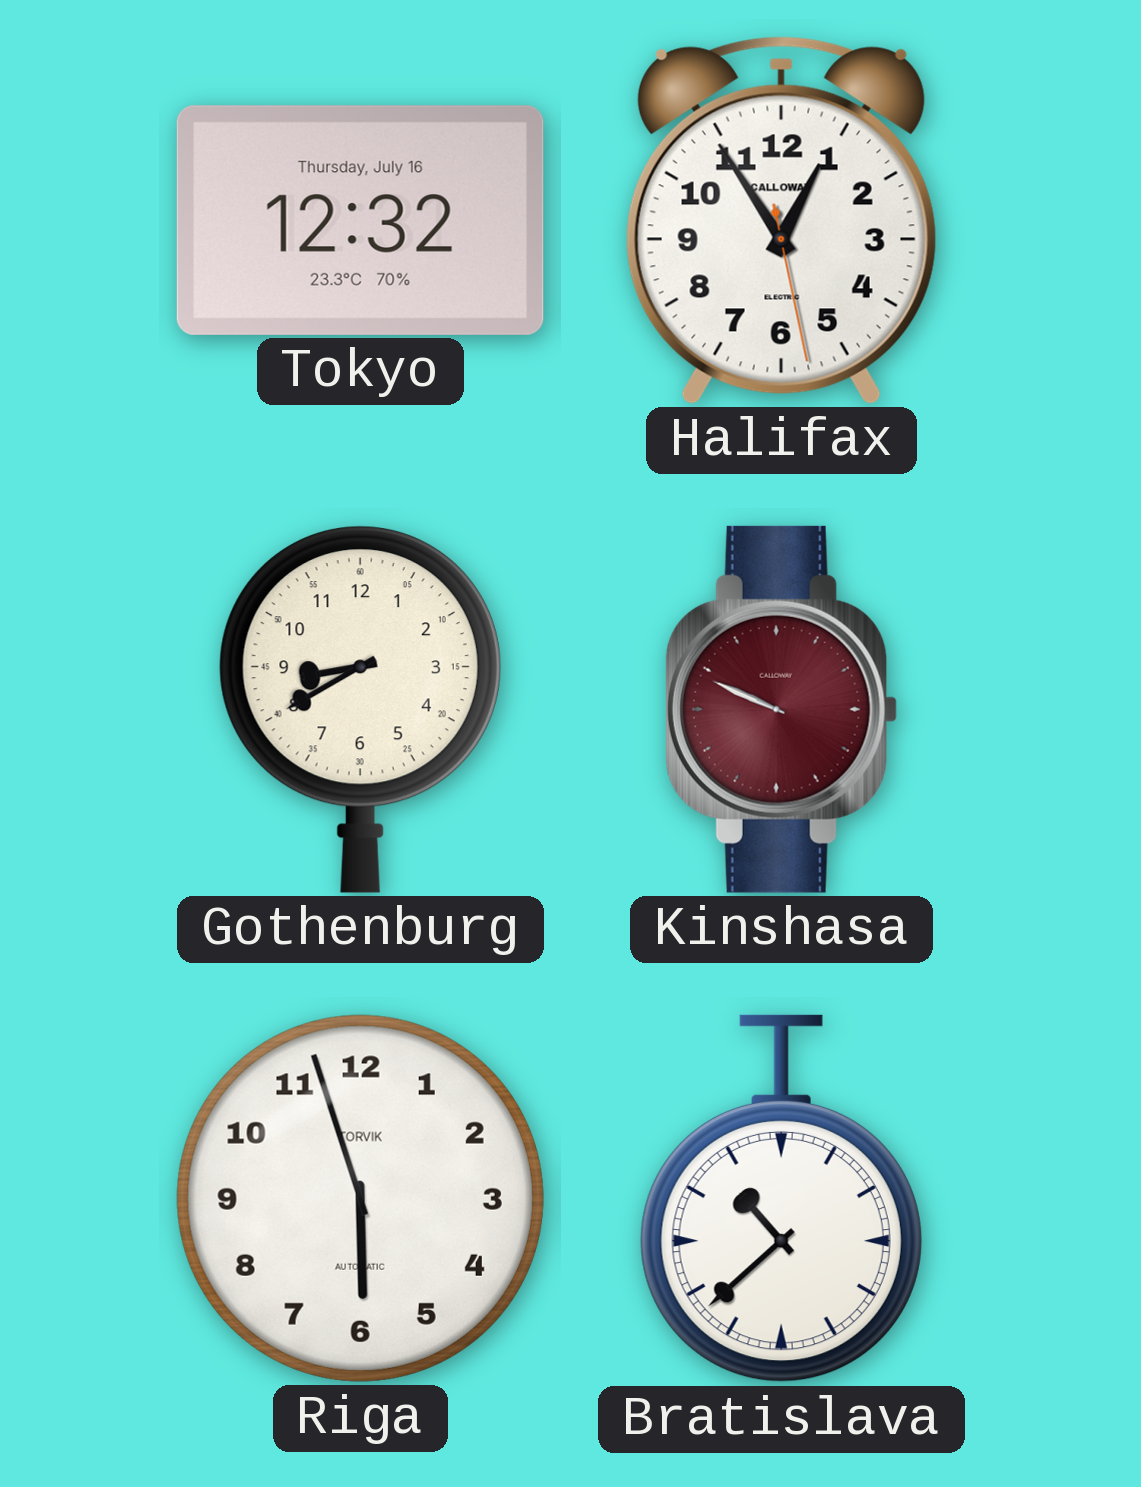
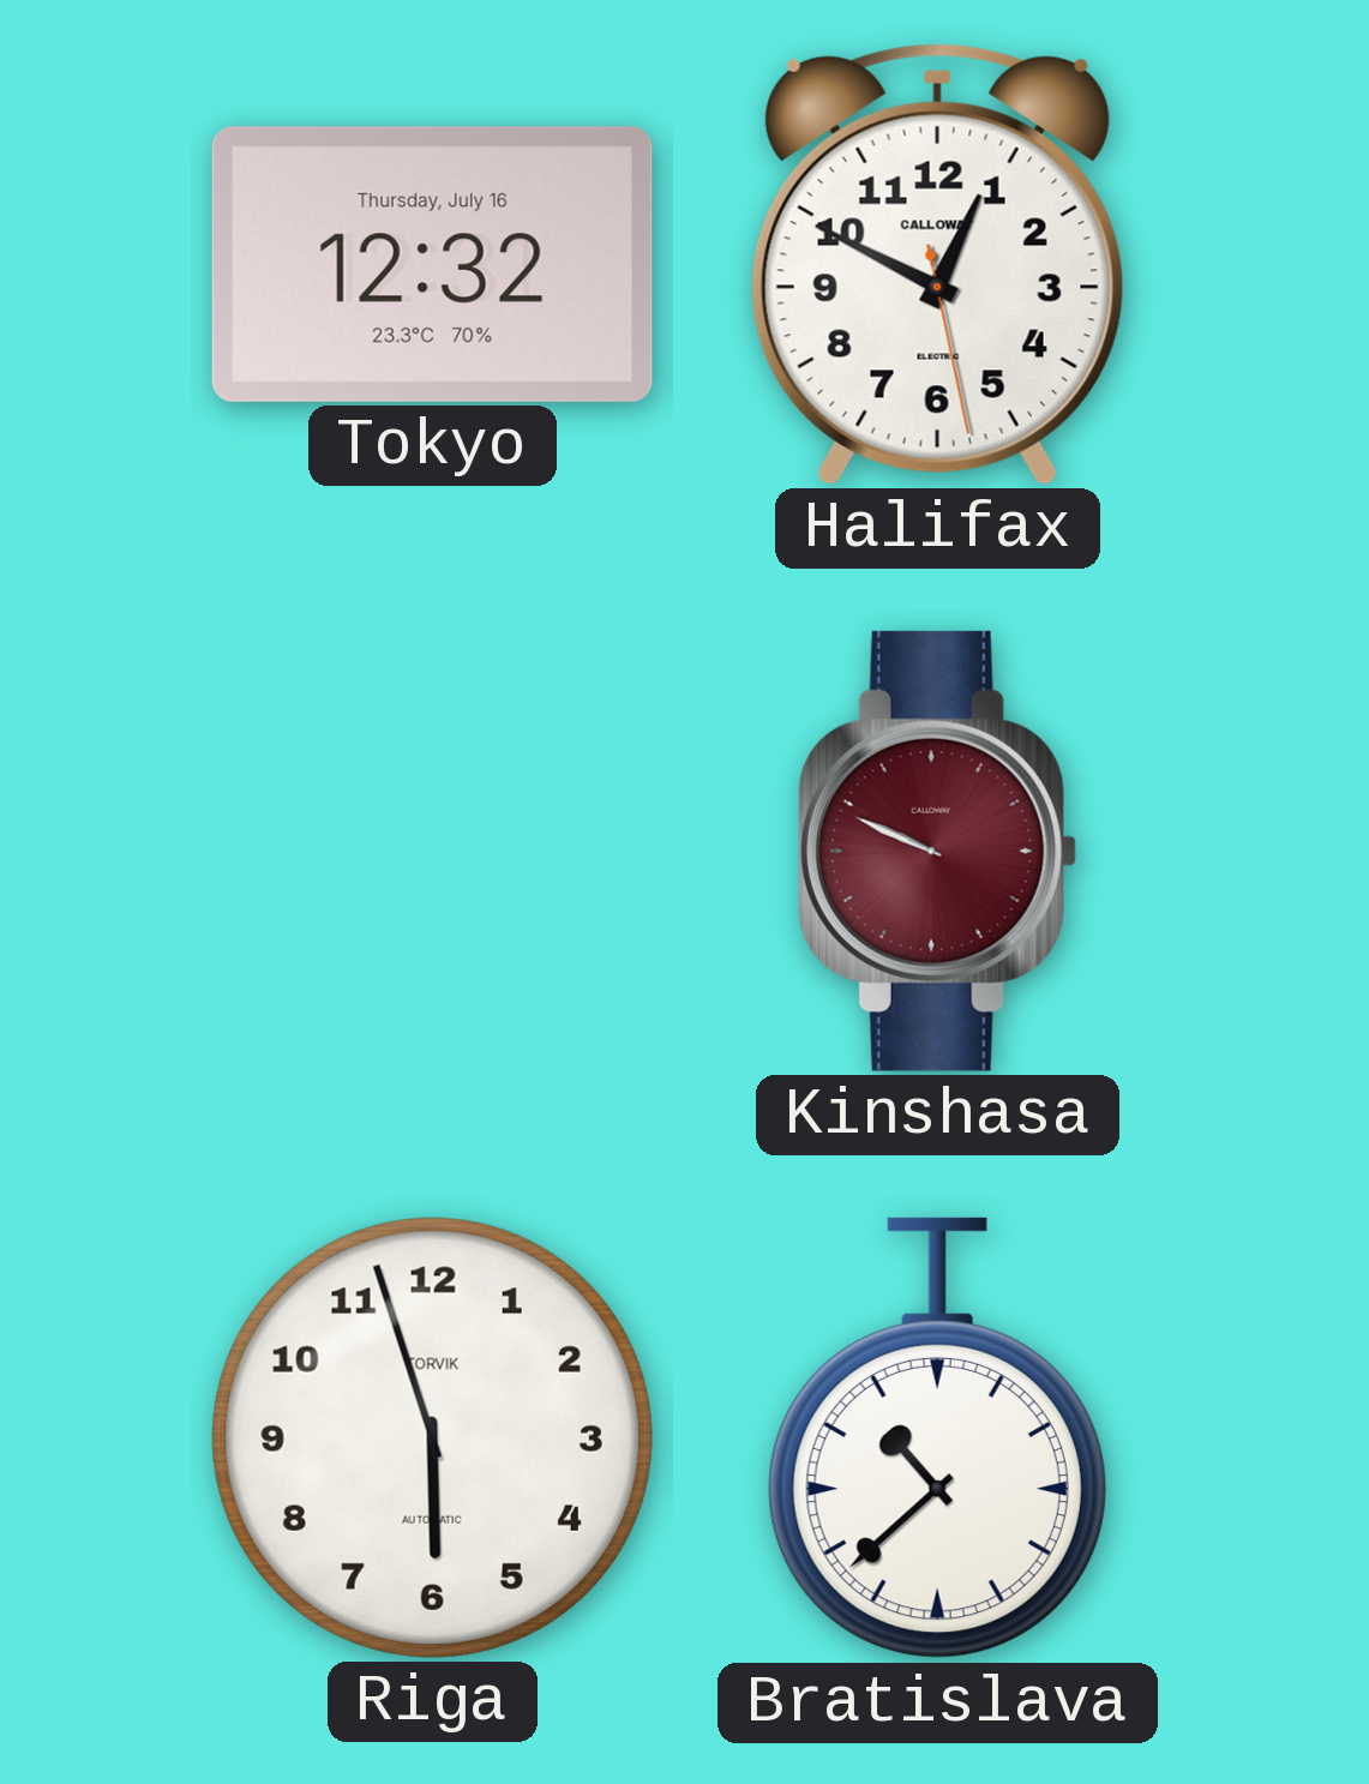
Halifax: 12:54 -> 12:49
Gothenburg: 8:40 -> none
